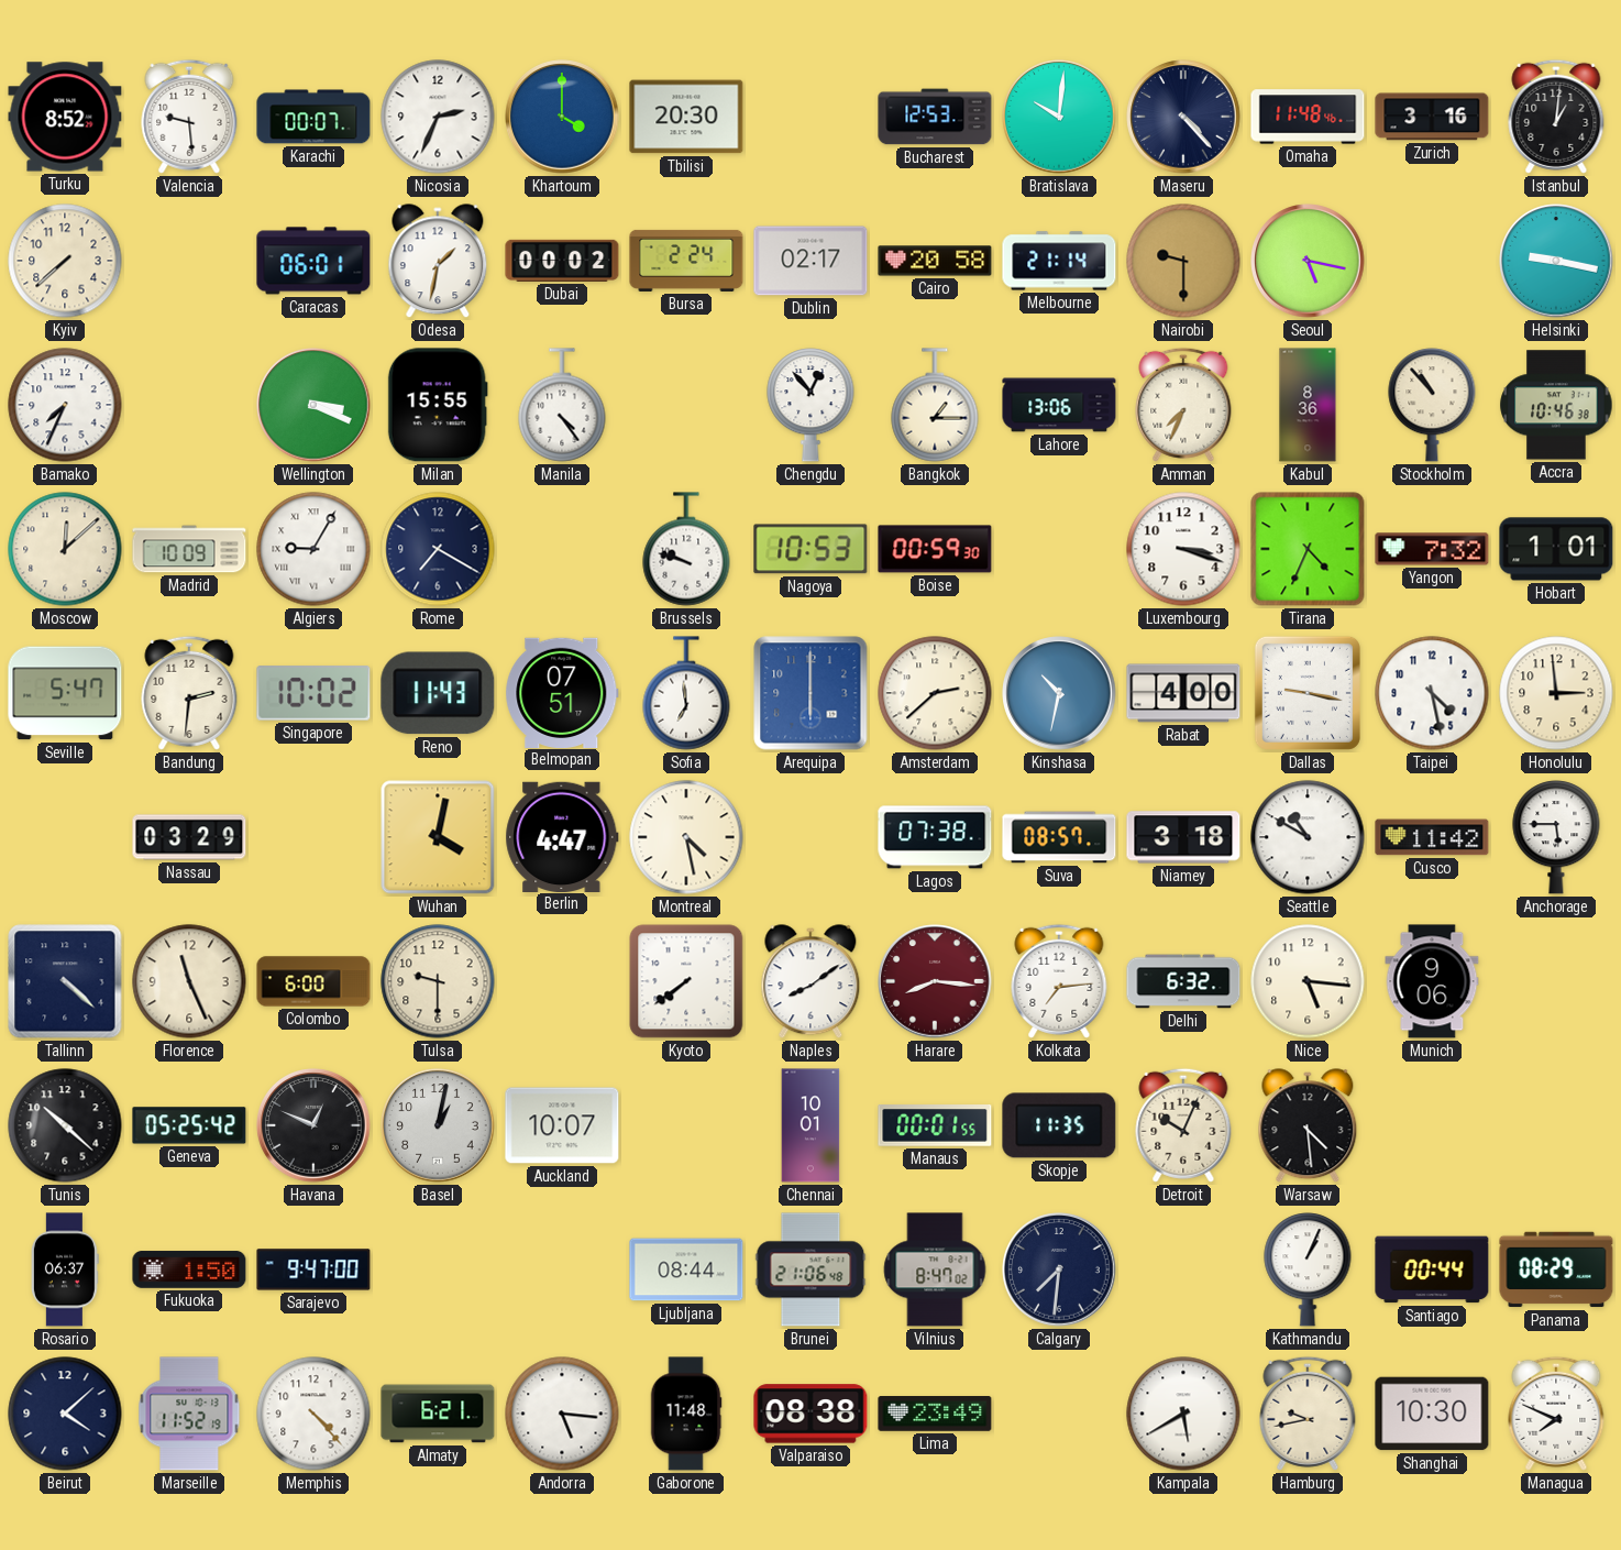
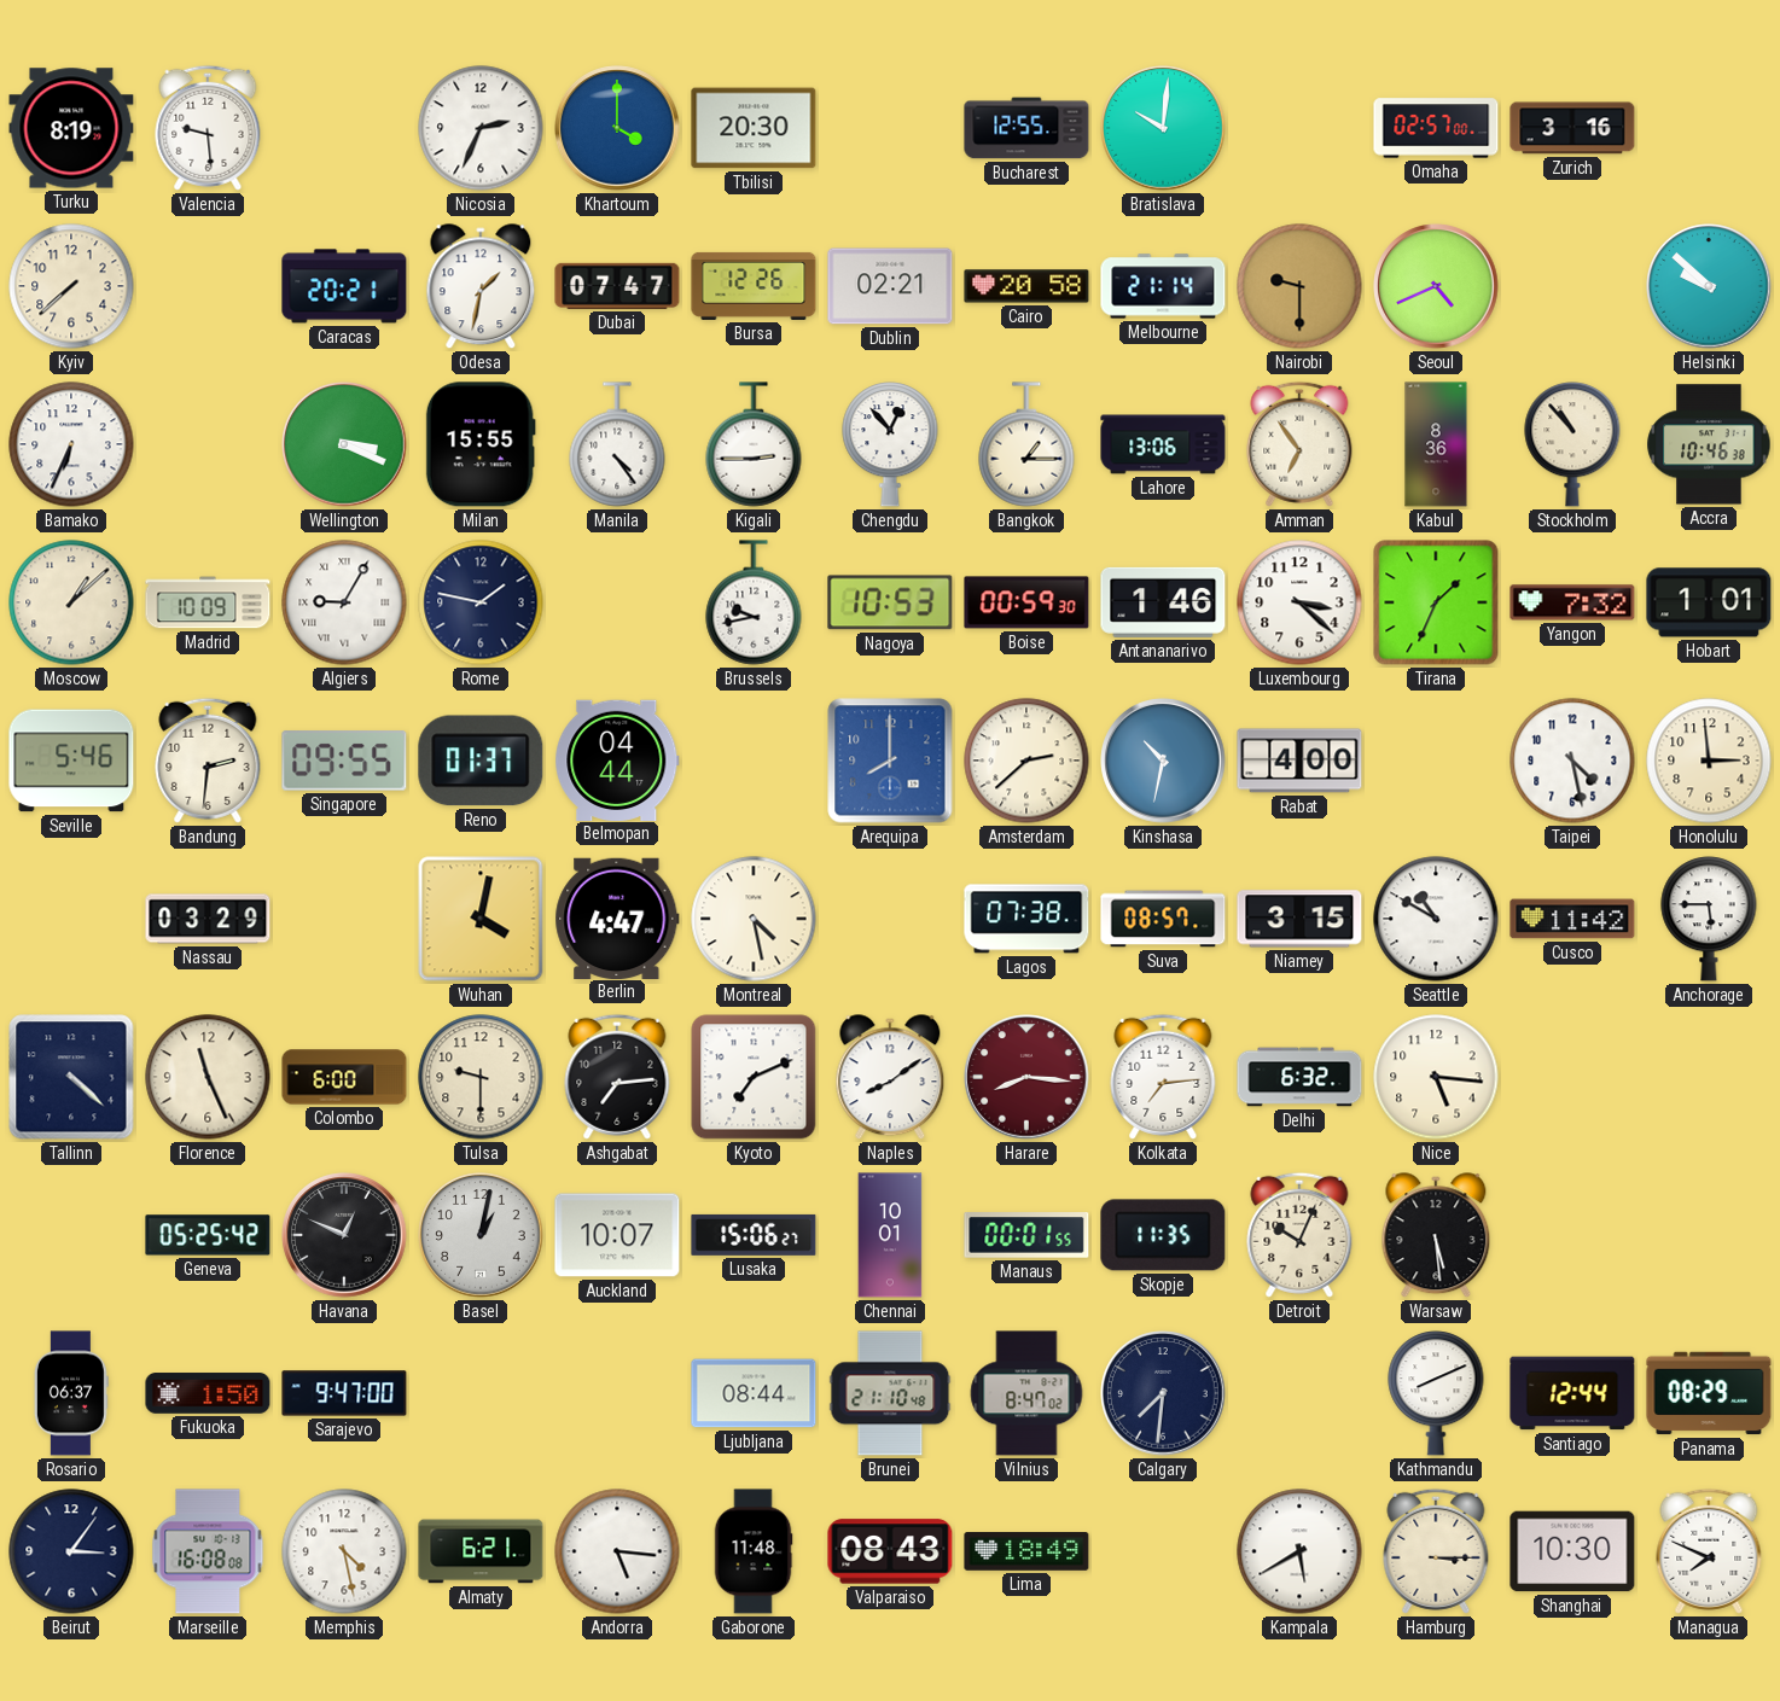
Turku: 8:52 -> 8:19
Karachi: 00:07 -> none
Bucharest: 12:53 -> 12:55
Maseru: 4:23 -> none
Omaha: 11:48 -> 02:57
Istanbul: 1:01 -> none
Caracas: 06:01 -> 20:21
Dubai: 00:02 -> 07:47
Bursa: 2:24 -> 12:26
Dublin: 02:17 -> 02:21
Seoul: 5:17 -> 4:41
Helsinki: 9:17 -> 9:52
Bamako: 7:34 -> 6:34
Kigali: none -> 2:45
Amman: 7:34 -> 6:54
Moscow: 12:08 -> 1:08
Rome: 7:20 -> 1:47
Brussels: 9:48 -> 9:43
Antananarivo: none -> 1:46
Luxembourg: 3:18 -> 3:22
Tirana: 4:34 -> 1:34
Seville: 5:47 -> 5:46
Singapore: 10:02 -> 09:55
Reno: 11:43 -> 01:37
Belmopan: 07:51 -> 04:44
Sofia: 6:59 -> none
Arequipa: 6:00 -> 8:00
Dallas: 9:17 -> none
Niamey: 3:18 -> 3:15
Ashgabat: none -> 7:14
Kyoto: 7:39 -> 7:11
Munich: 9:06 -> none
Tunis: 10:22 -> none
Lusaka: none -> 15:06
Warsaw: 4:29 -> 5:29
Brunei: 21:06 -> 21:10
Kathmandu: 1:04 -> 8:11
Santiago: 00:44 -> 12:44
Beirut: 4:08 -> 3:06
Marseille: 11:52 -> 16:08
Memphis: 4:23 -> 4:28
Valparaiso: 08:38 -> 08:43
Lima: 23:49 -> 18:49
Hamburg: 9:43 -> 3:15
